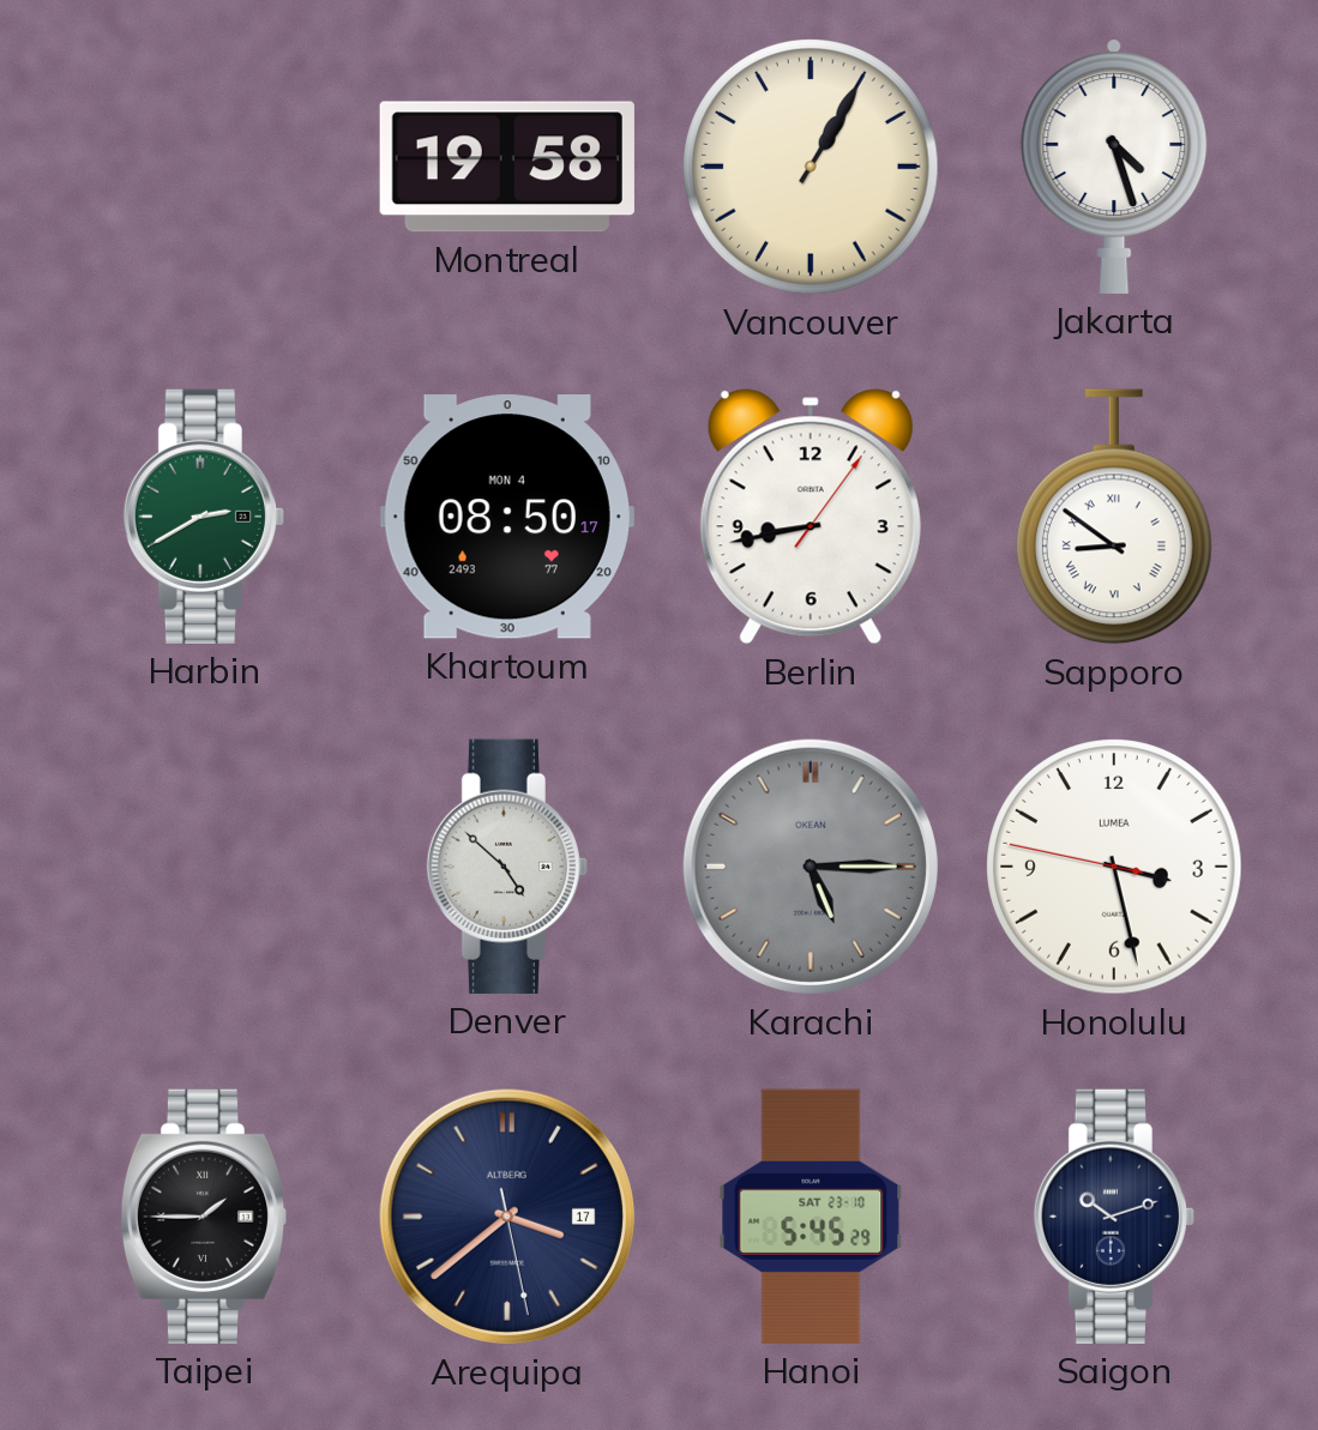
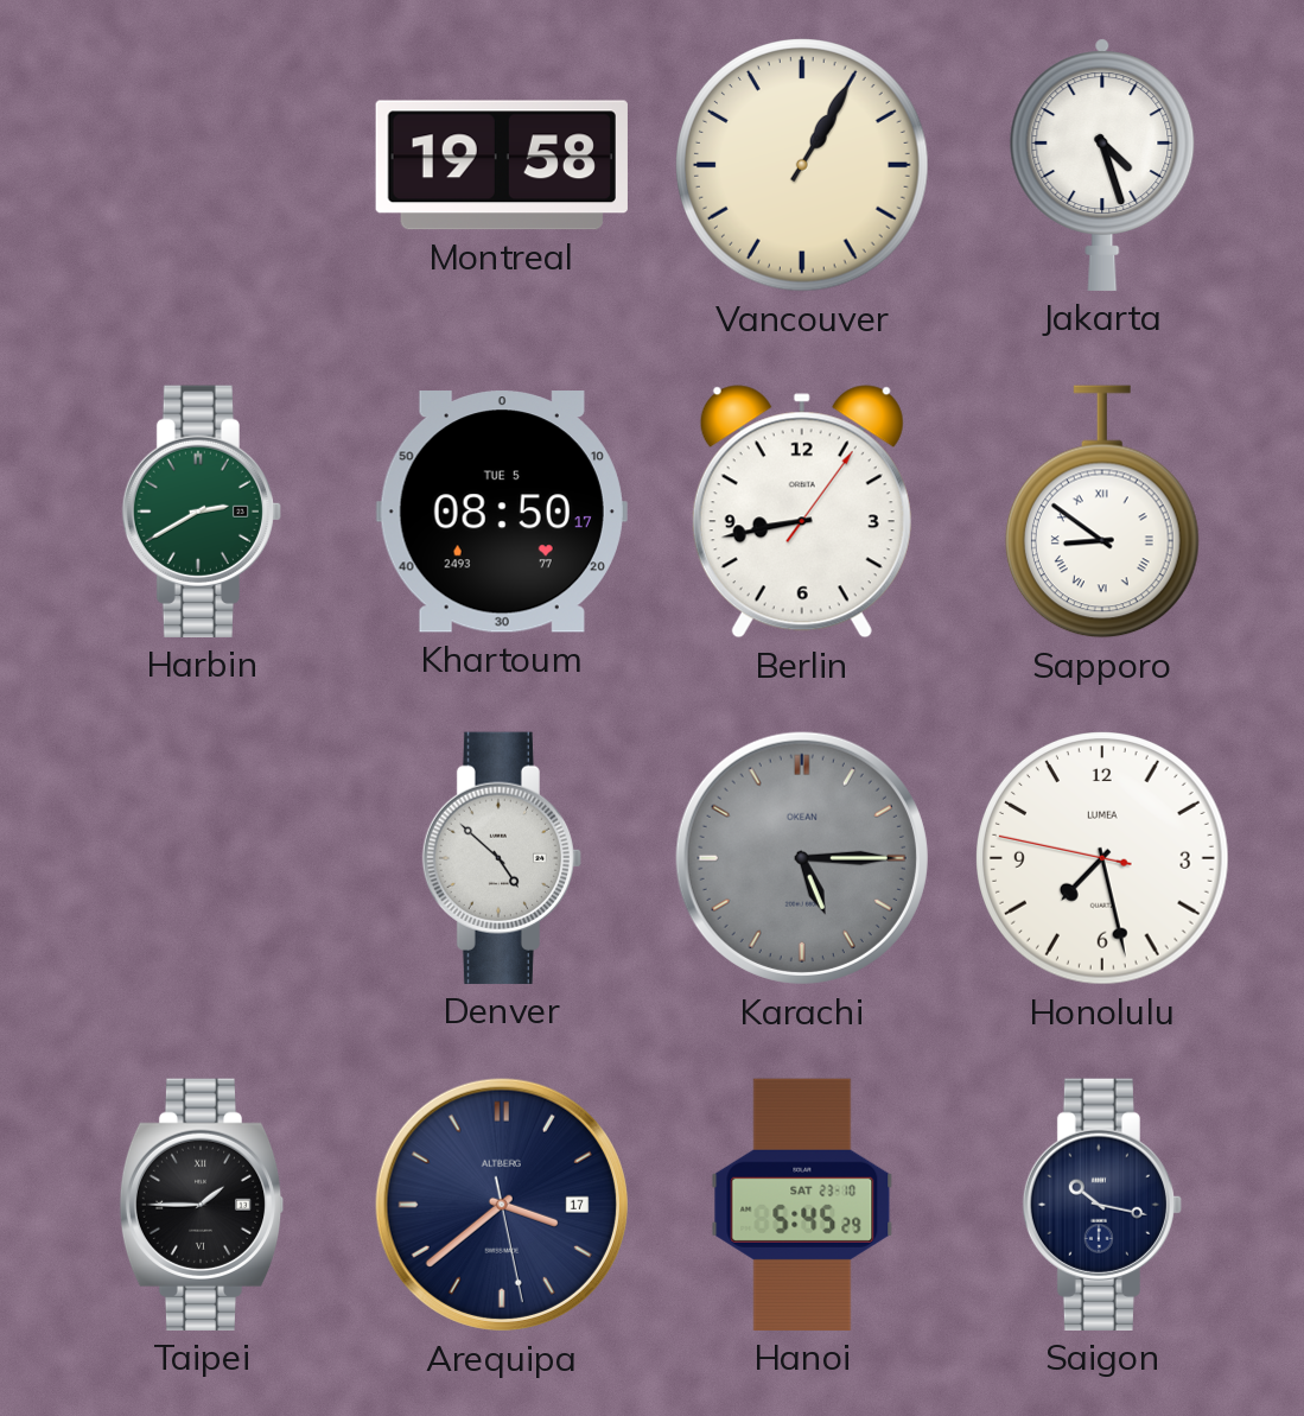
Khartoum date: MON 4 -> TUE 5
Honolulu: 3:27 -> 7:27
Saigon: 10:12 -> 10:17
